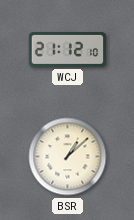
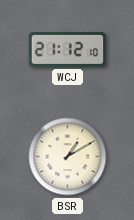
BSR: 1:08 -> 1:10
